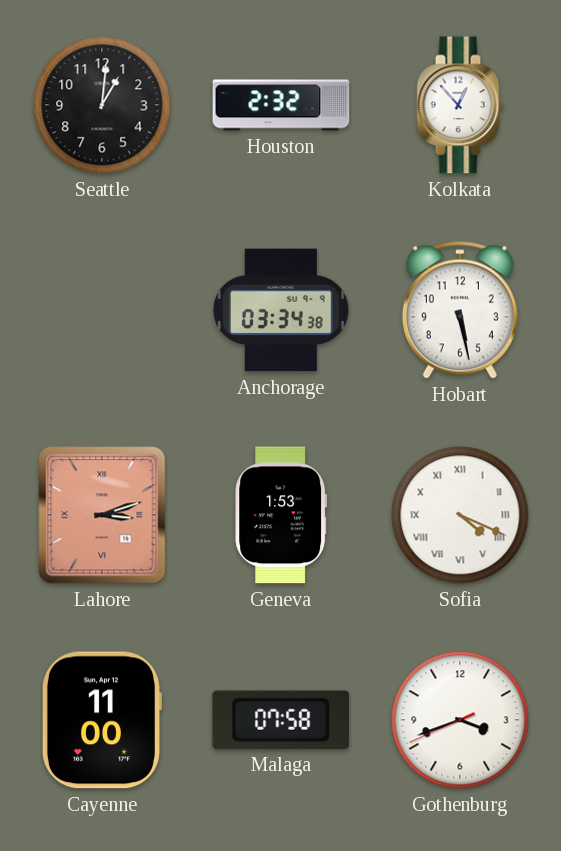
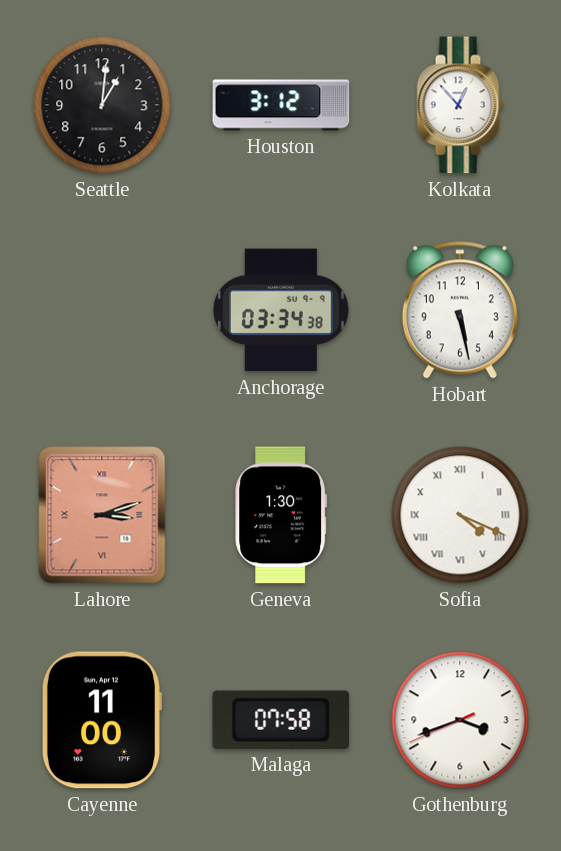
Houston: 2:32 -> 3:12
Geneva: 1:53 -> 1:30
